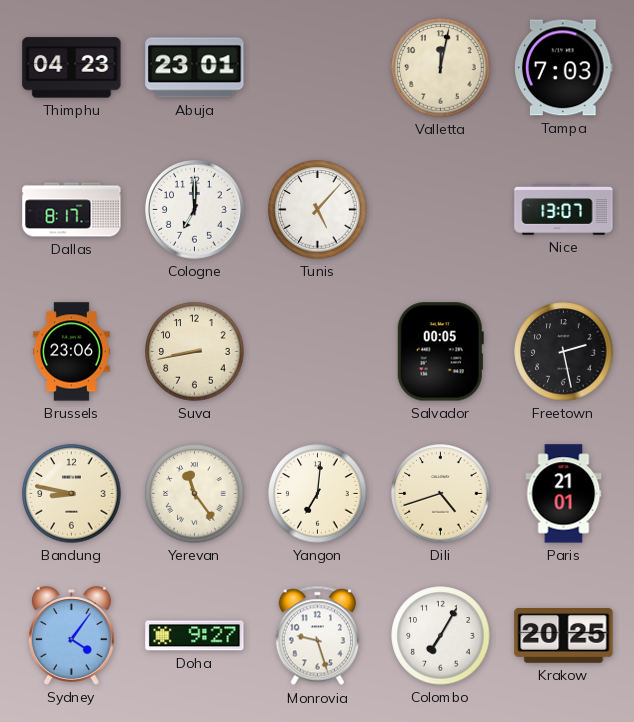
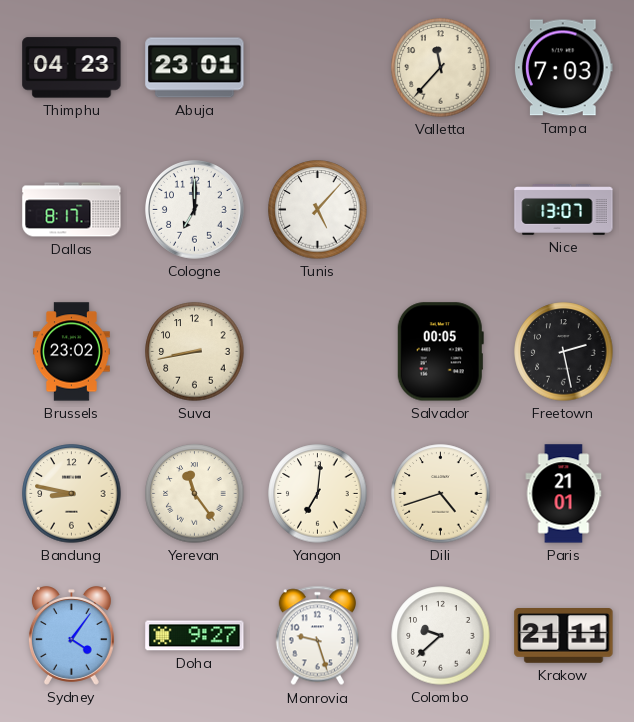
Valletta: 12:02 -> 11:37
Brussels: 23:06 -> 23:02
Colombo: 7:05 -> 9:38
Krakow: 20:25 -> 21:11
